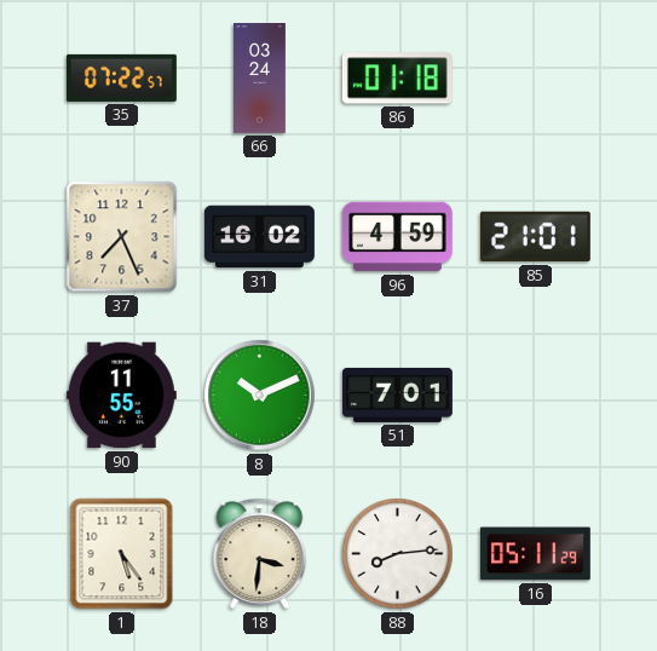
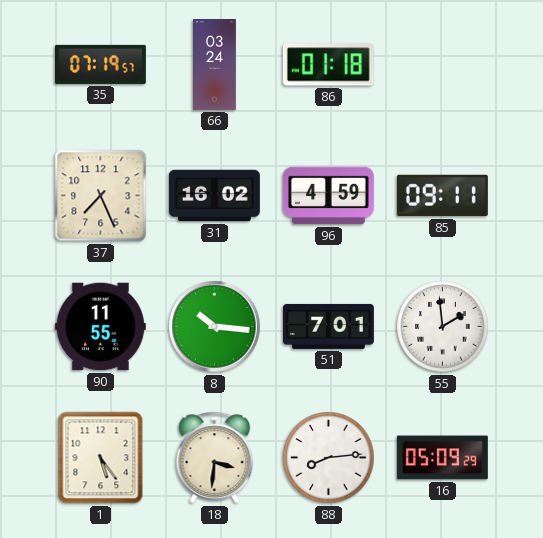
35: 07:22 -> 07:19
85: 21:01 -> 09:11
8: 10:11 -> 10:16
55: none -> 1:59
16: 05:11 -> 05:09
